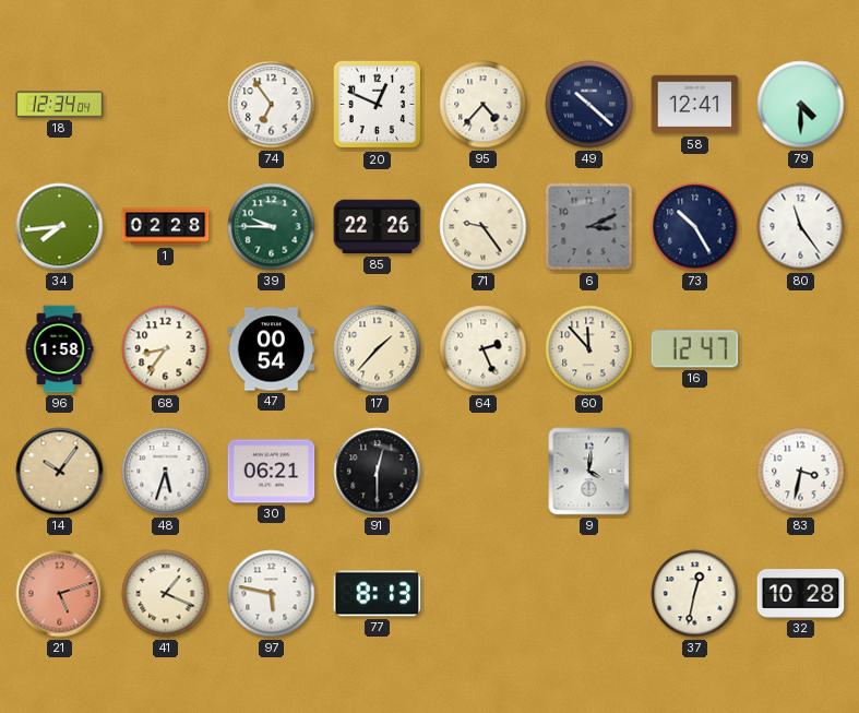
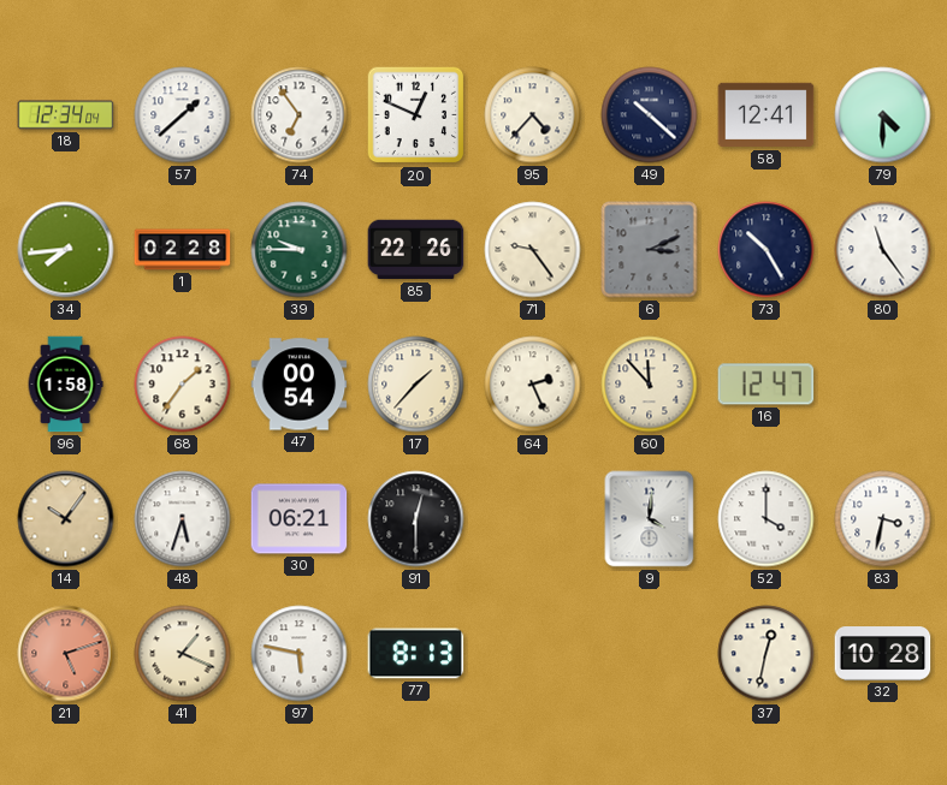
57: none -> 1:38
68: 8:36 -> 1:36
52: none -> 4:00
